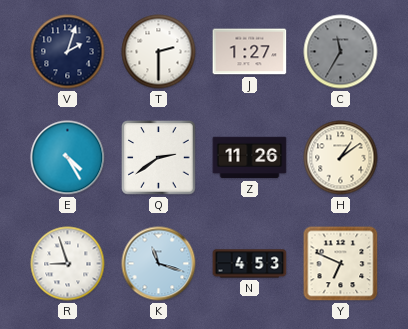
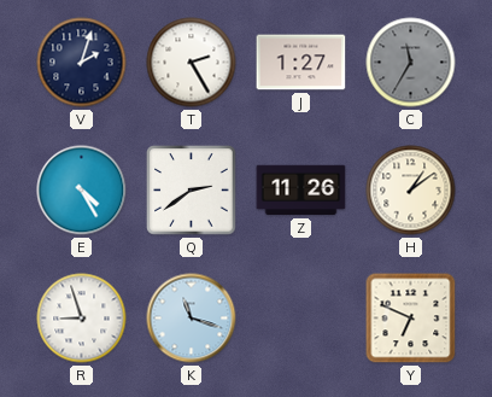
T: 2:30 -> 2:25
N: 4:53 -> none
